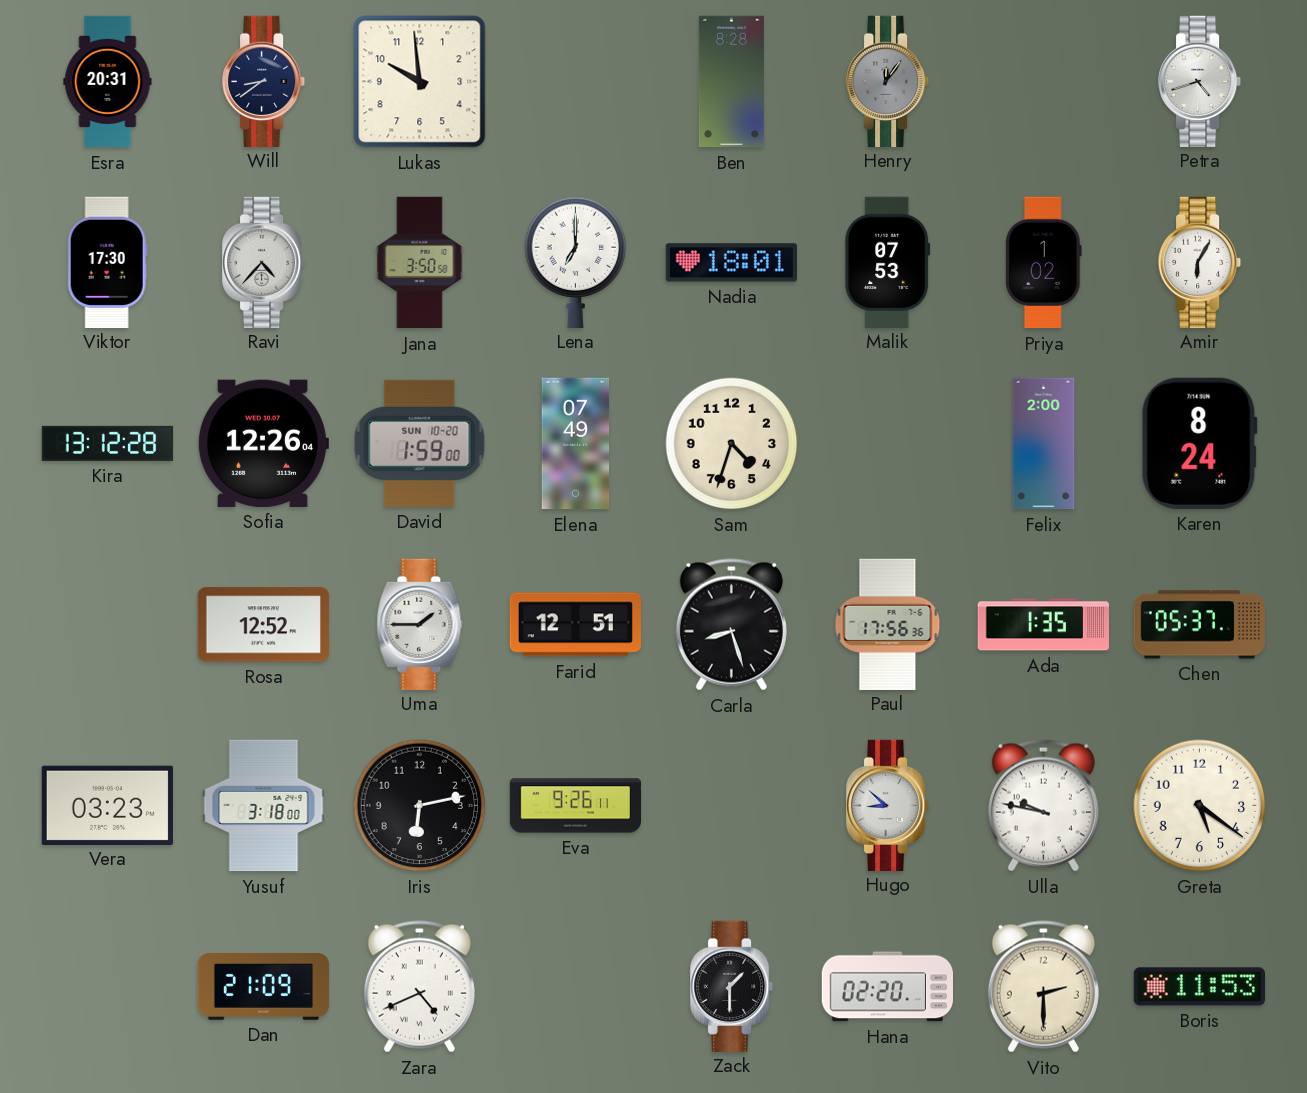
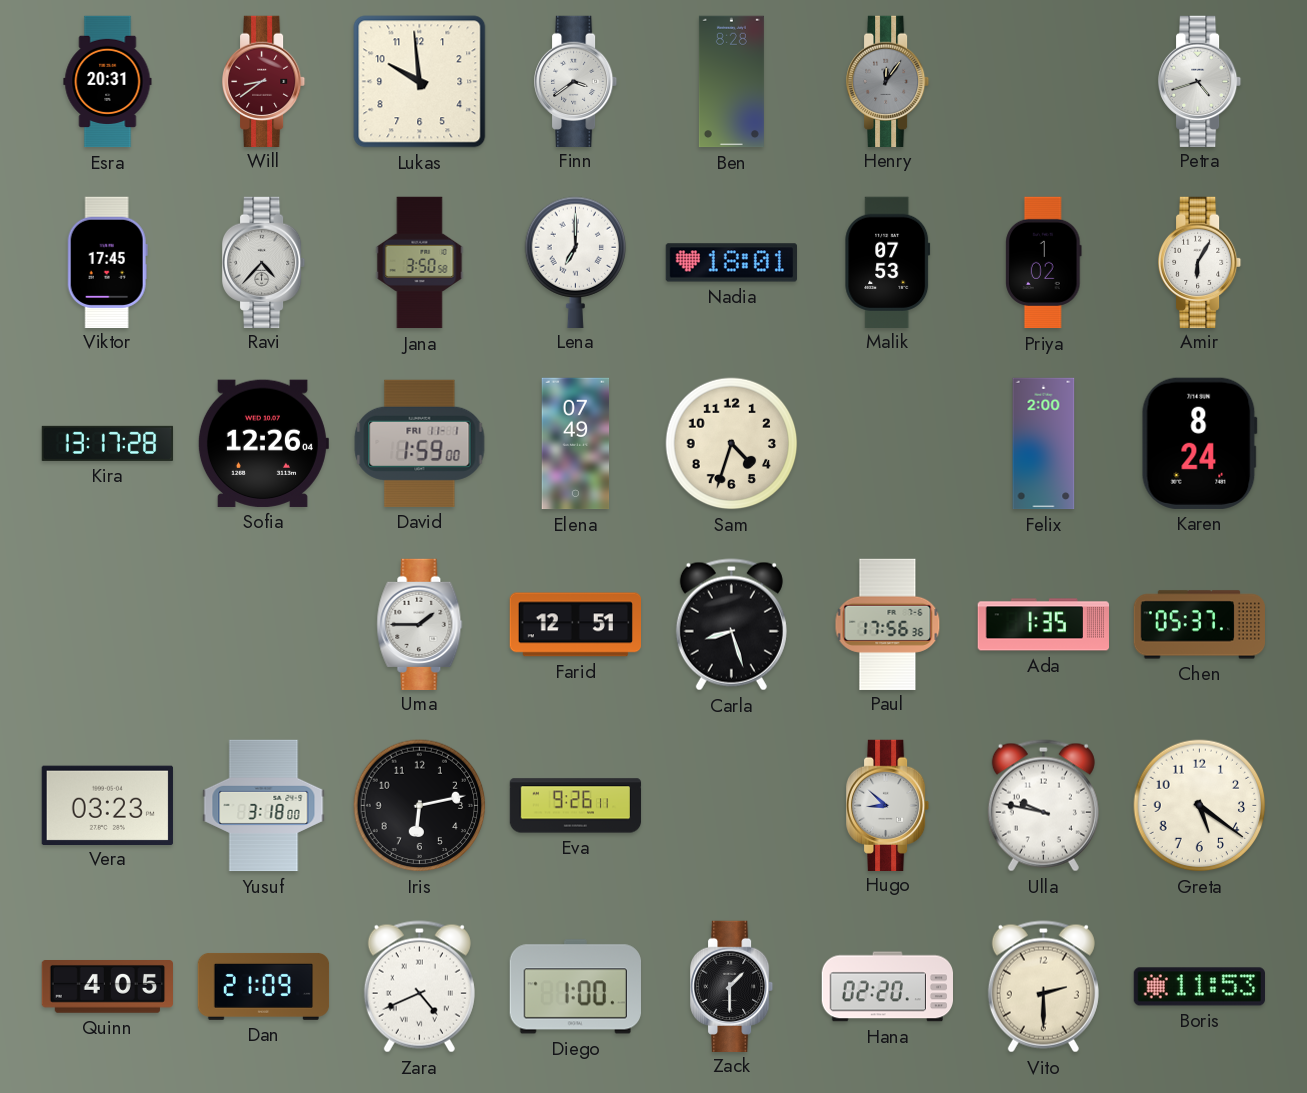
Will dial: navy -> burgundy
Finn: none -> 3:39
Viktor: 17:30 -> 17:45
Kira: 13:12 -> 13:17
David date: SUN 10-20 -> FRI 11-1
Rosa: 12:52 -> none
Quinn: none -> 4:05
Diego: none -> 1:00
